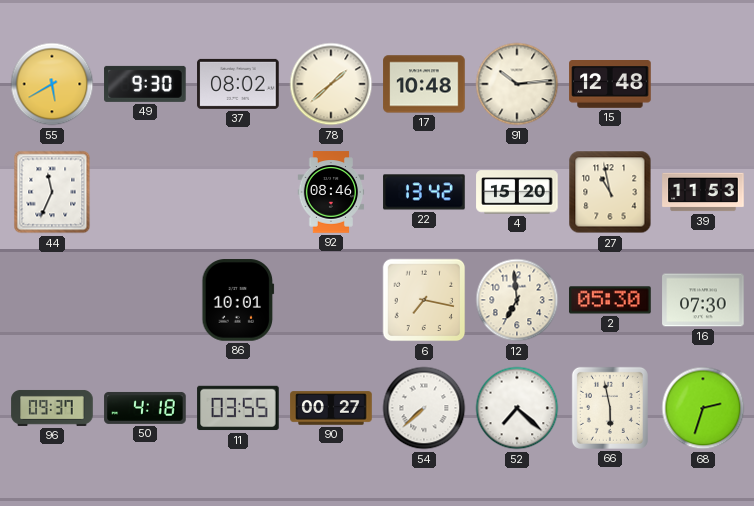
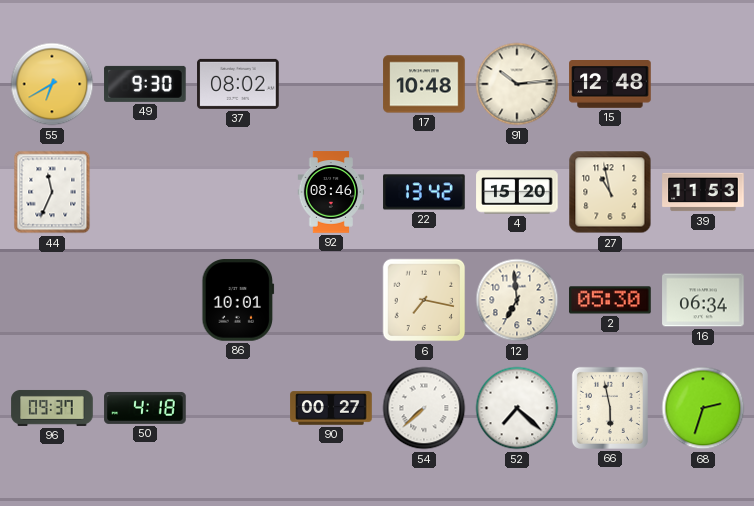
55: 5:40 -> 6:40
78: 1:38 -> none
16: 07:30 -> 06:34
11: 03:55 -> none
